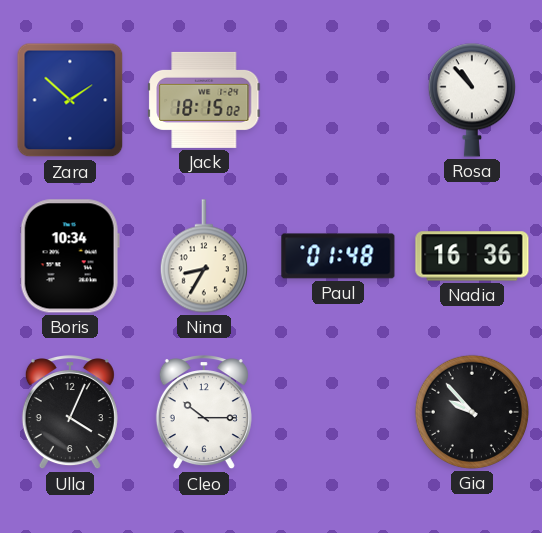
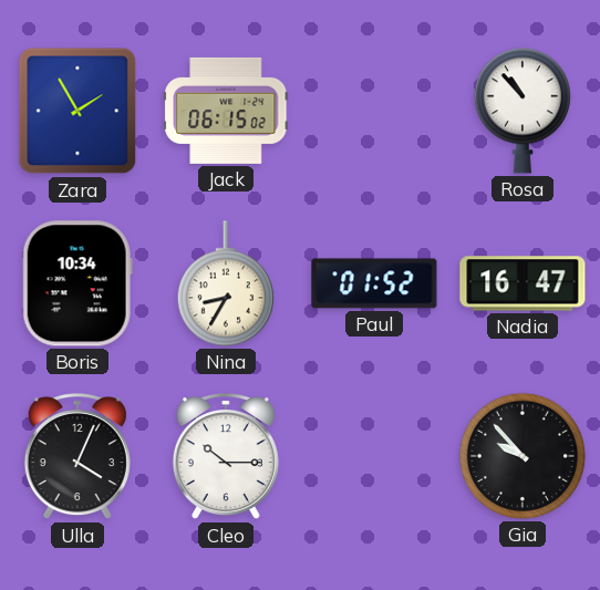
Zara: 1:52 -> 1:55
Jack: 18:15 -> 06:15
Paul: 01:48 -> 01:52
Nadia: 16:36 -> 16:47
